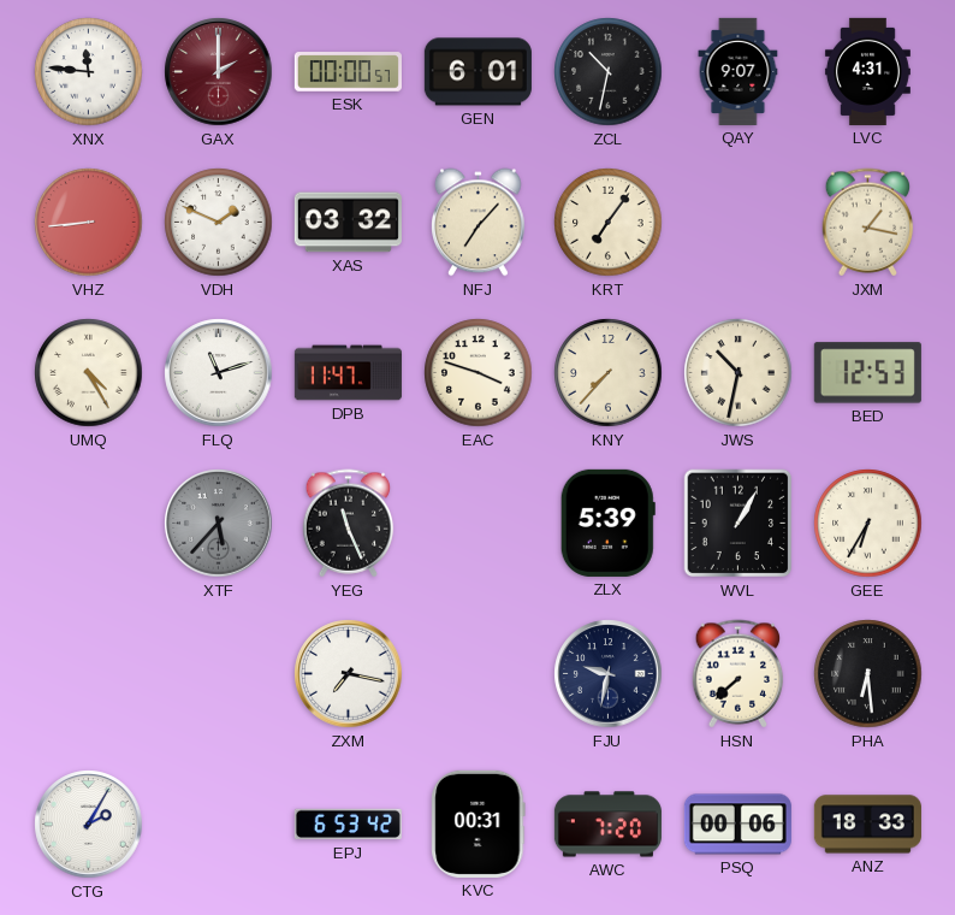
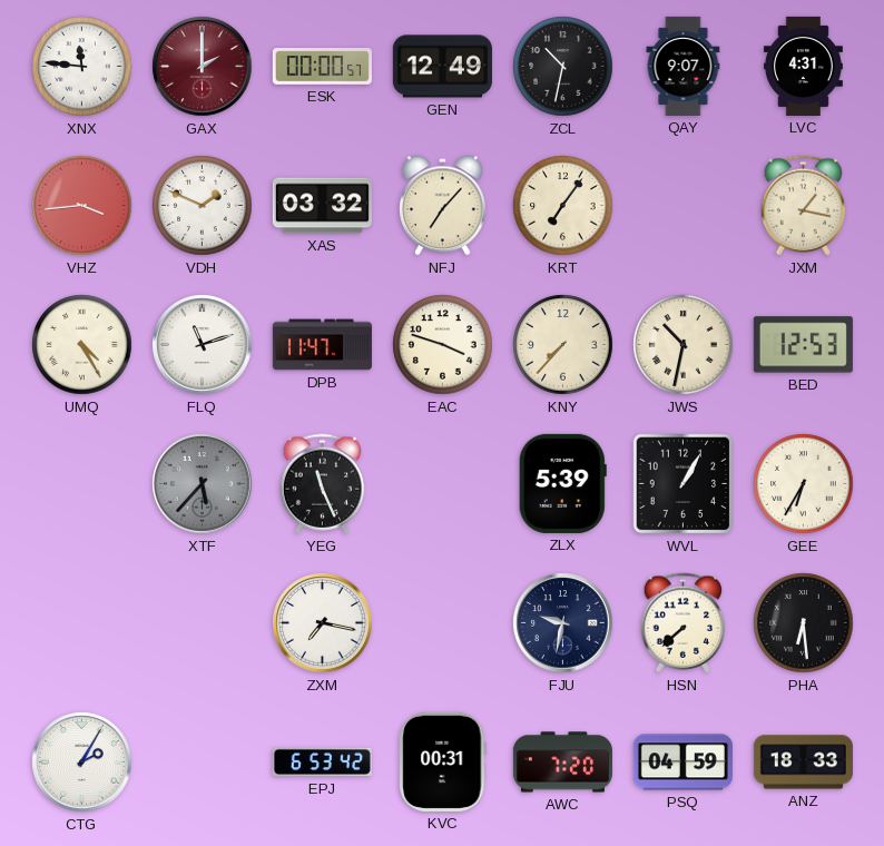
GEN: 6:01 -> 12:49
VHZ: 8:44 -> 3:44
PSQ: 00:06 -> 04:59
